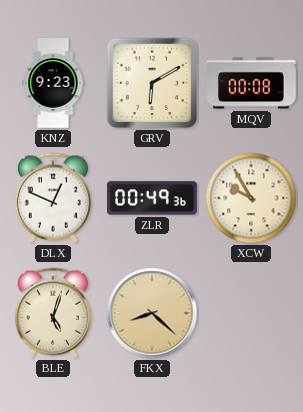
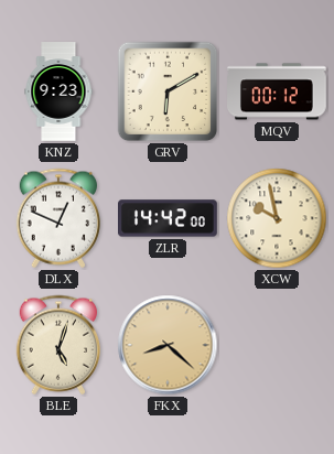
MQV: 00:08 -> 00:12
ZLR: 00:49 -> 14:42
XCW: 9:55 -> 9:58
